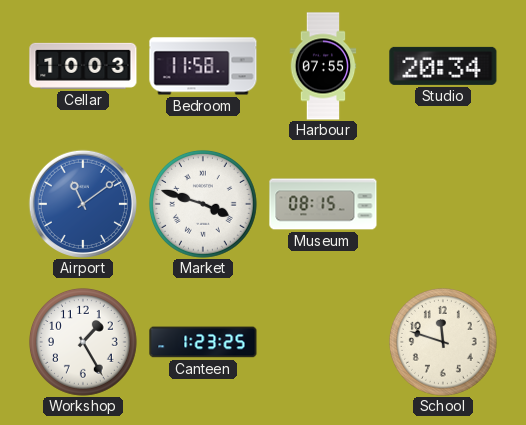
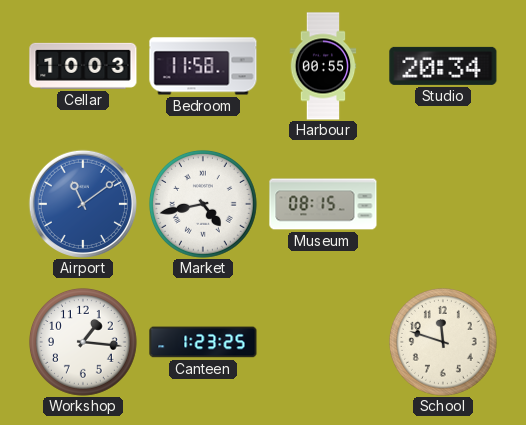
Harbour: 07:55 -> 00:55
Market: 3:48 -> 4:43
Workshop: 1:25 -> 1:16
